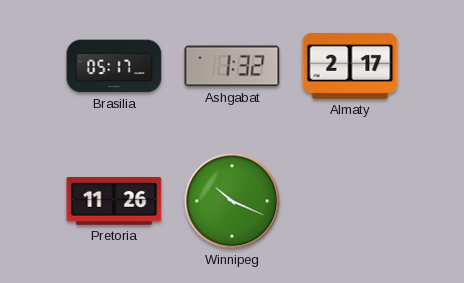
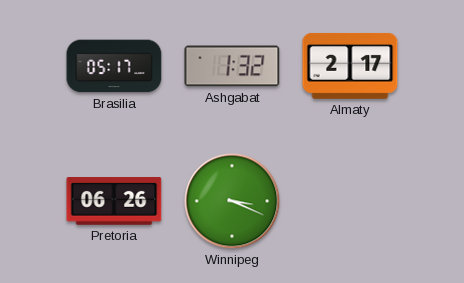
Pretoria: 11:26 -> 06:26
Winnipeg: 10:19 -> 3:19
